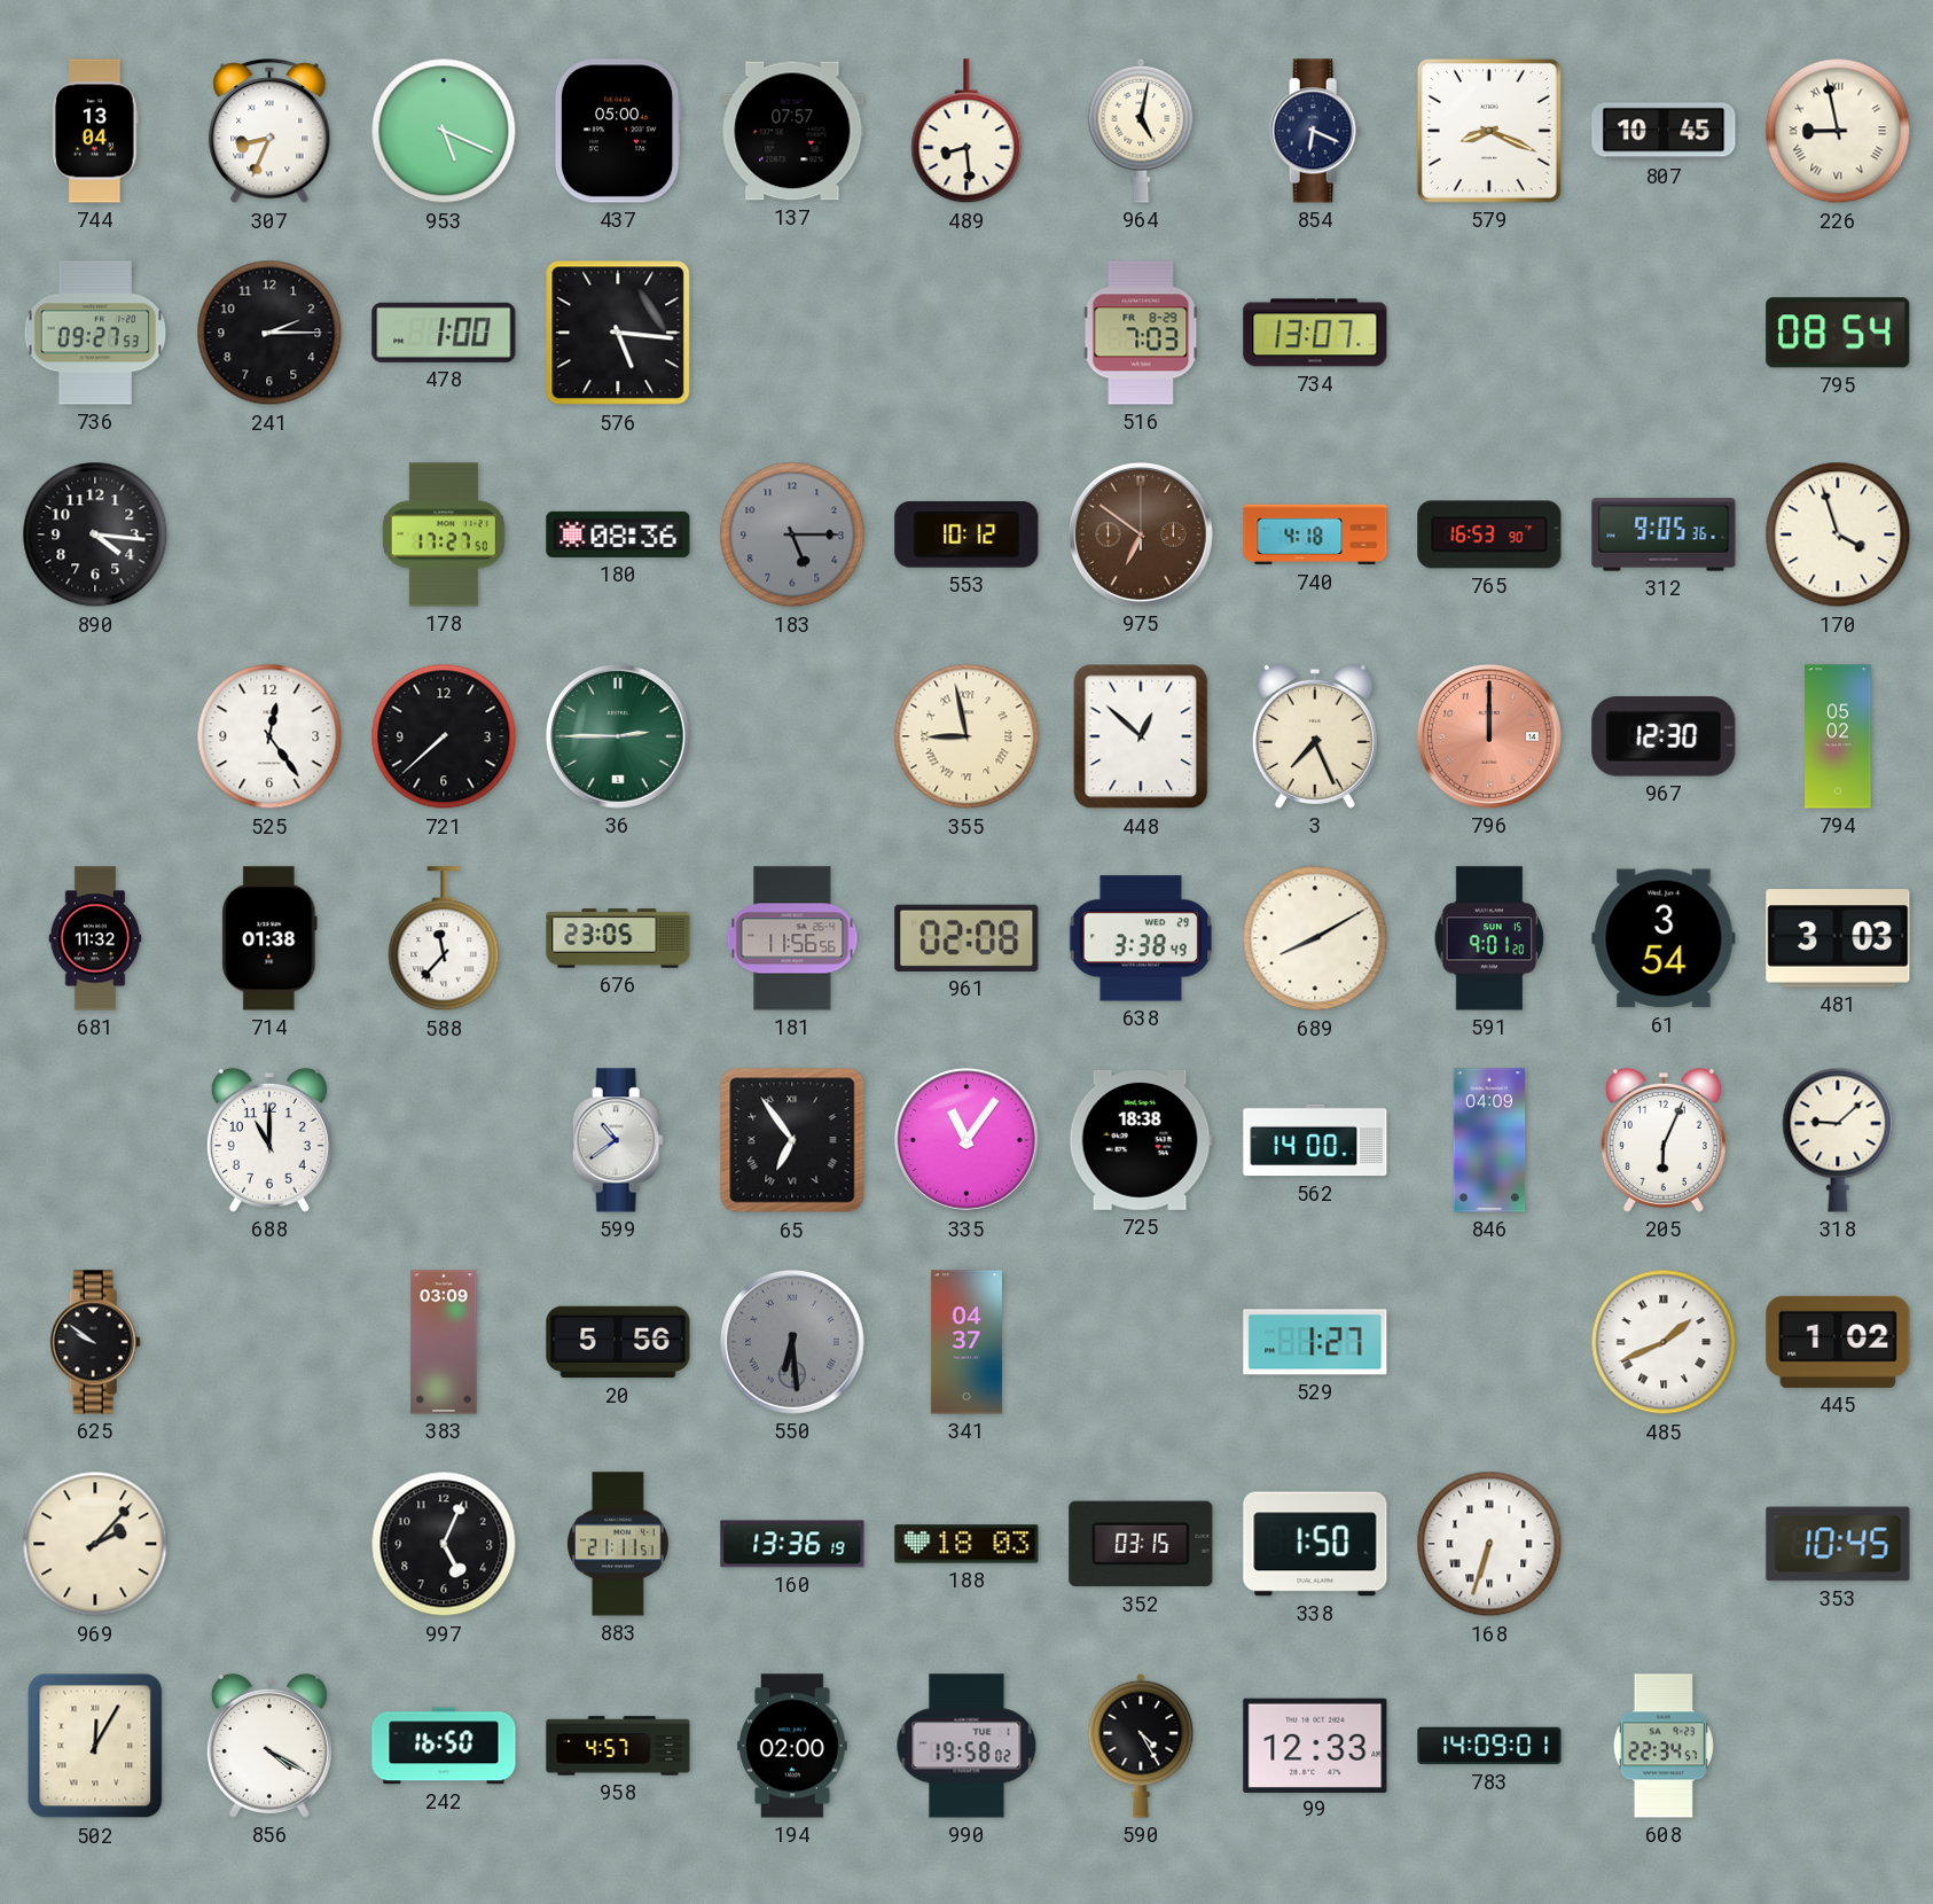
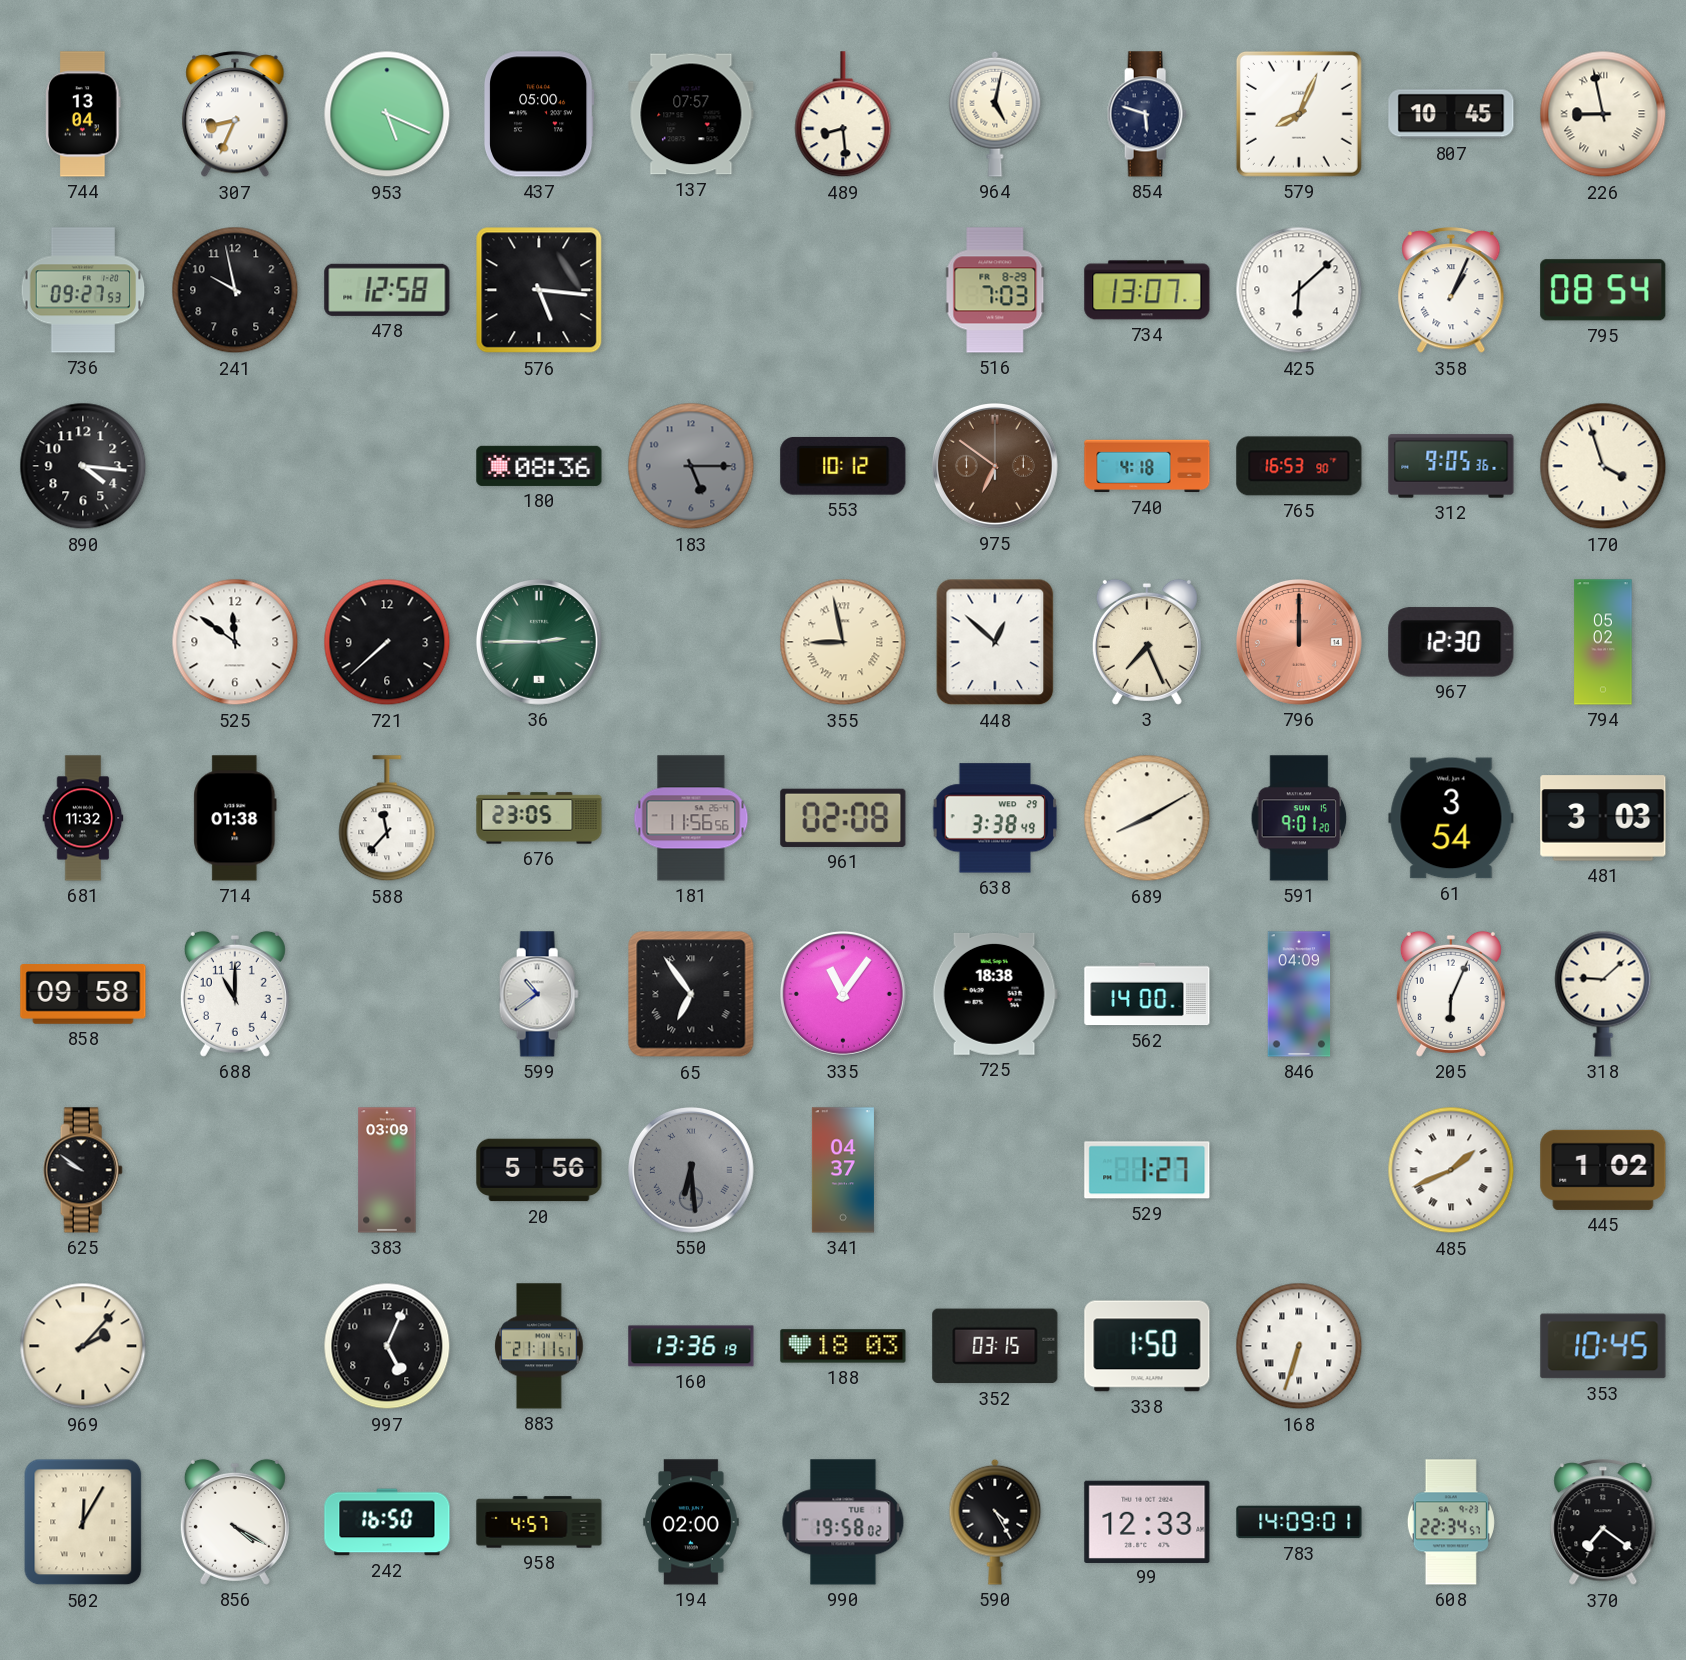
854: 6:19 -> 5:48
579: 8:19 -> 8:04
241: 2:15 -> 9:58
478: 1:00 -> 12:58
425: none -> 6:08
358: none -> 1:04
178: 17:27 -> none
525: 12:24 -> 11:51
858: none -> 09:58
370: none -> 7:21
